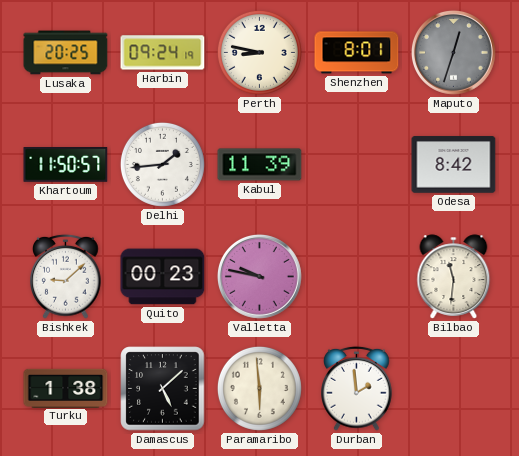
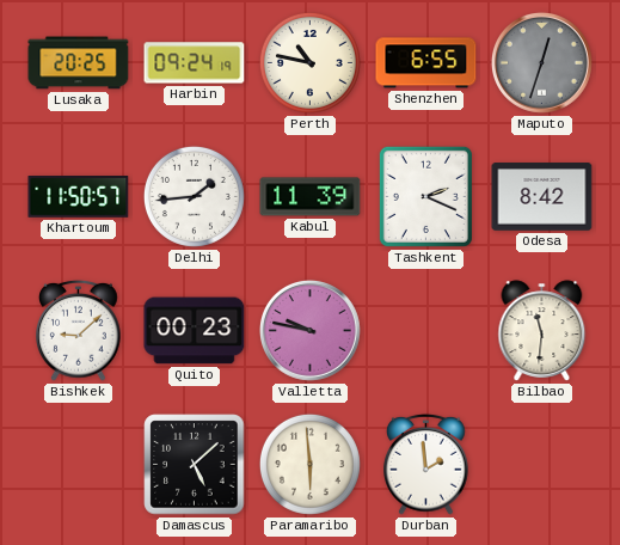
Perth: 8:47 -> 10:47
Shenzhen: 8:01 -> 6:55
Tashkent: none -> 2:19
Turku: 1:38 -> none
